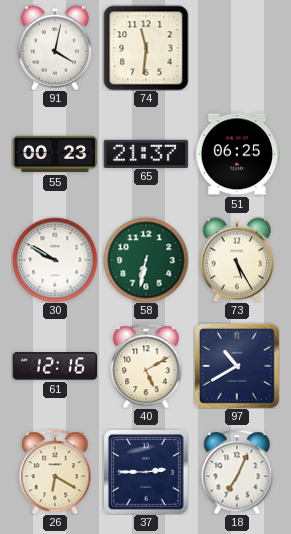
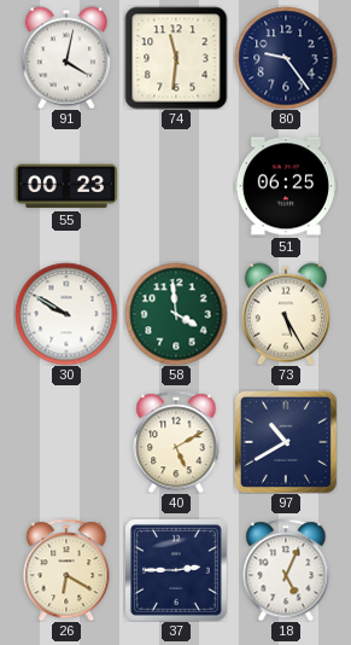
80: none -> 9:24
65: 21:37 -> none
58: 6:32 -> 3:59
61: 12:16 -> none
18: 7:04 -> 5:04
